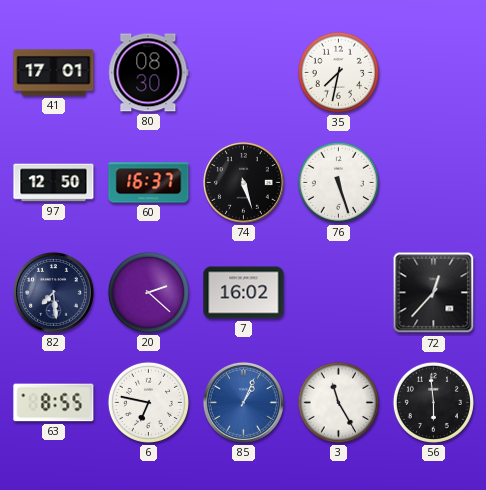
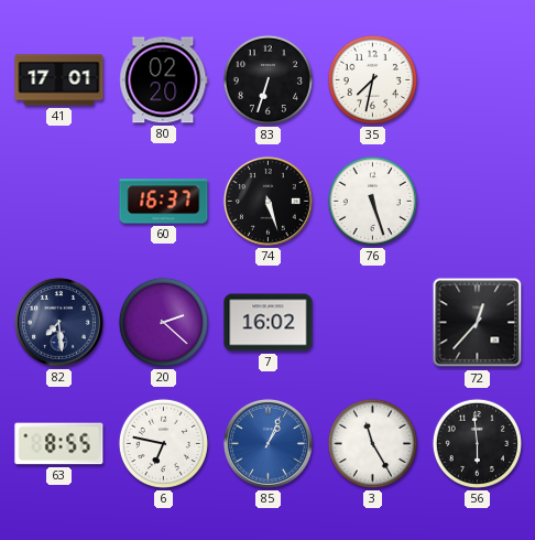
80: 08:30 -> 02:20
83: none -> 6:33
97: 12:50 -> none
